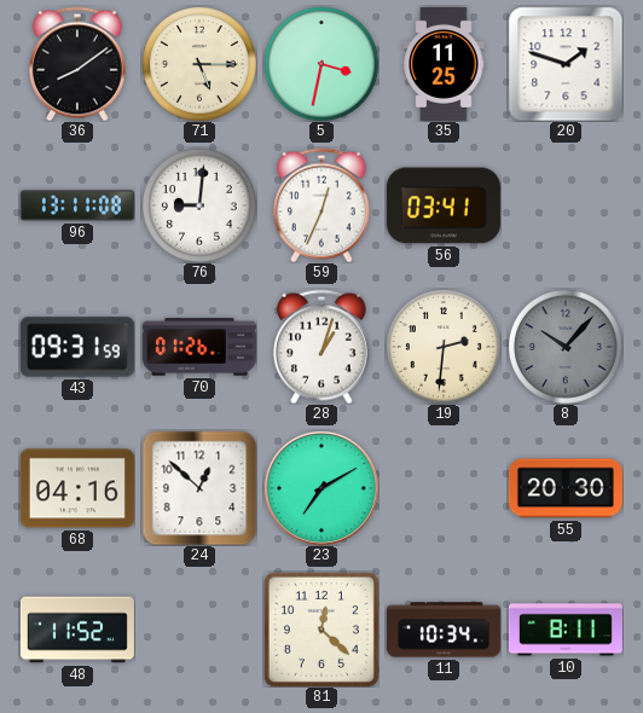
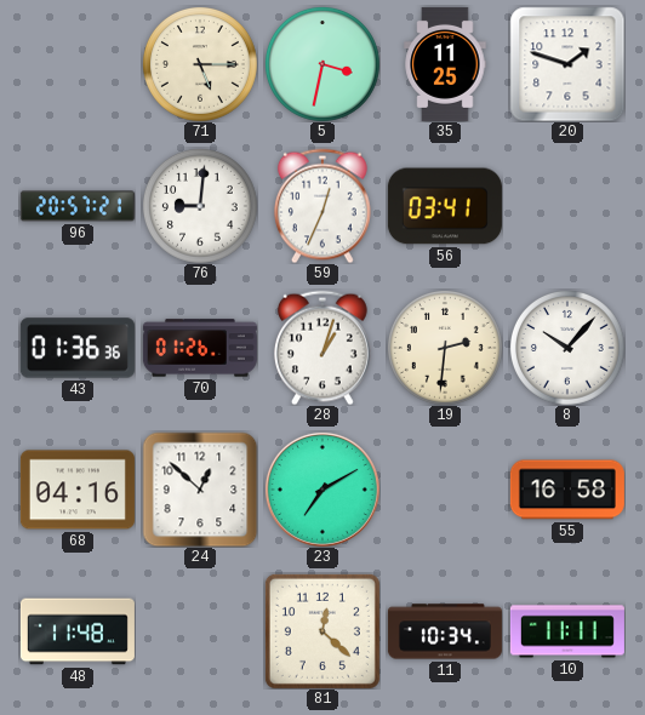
36: 8:09 -> none
96: 13:11 -> 20:57
43: 09:31 -> 01:36
8 dial: grey -> white
55: 20:30 -> 16:58
48: 11:52 -> 11:48
10: 8:11 -> 11:11
